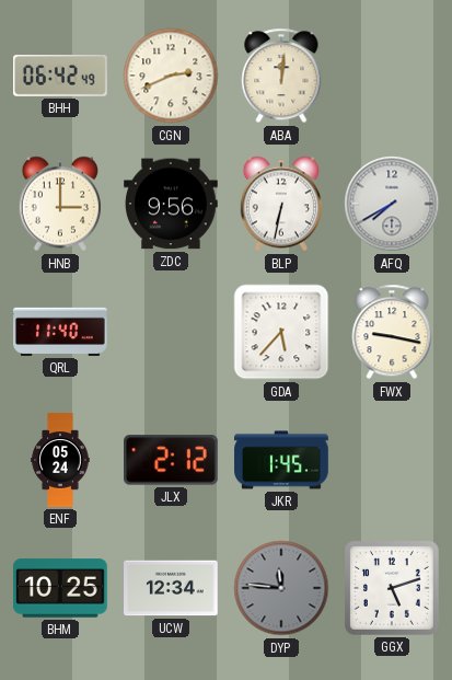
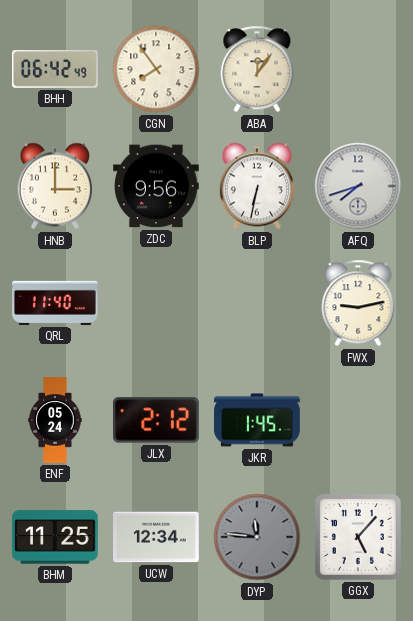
CGN: 2:41 -> 7:54
ABA: 12:01 -> 12:06
AFQ: 7:40 -> 7:42
GDA: 5:37 -> none
FWX: 9:17 -> 9:13
BHM: 10:25 -> 11:25
GGX: 5:12 -> 5:07
